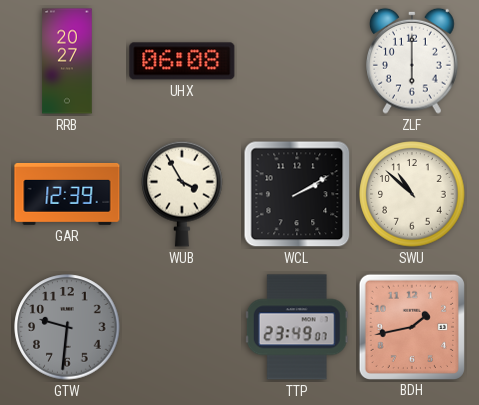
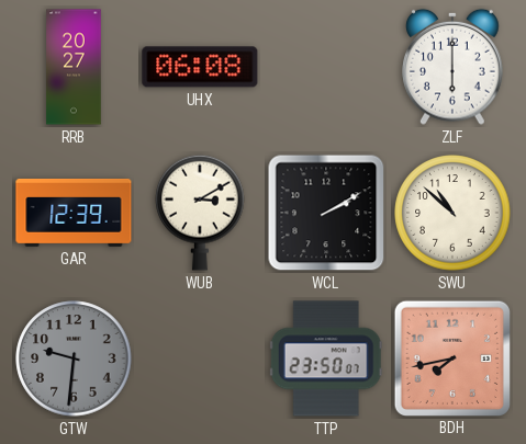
WUB: 3:55 -> 3:10
TTP: 23:49 -> 23:50
BDH: 1:43 -> 7:43
